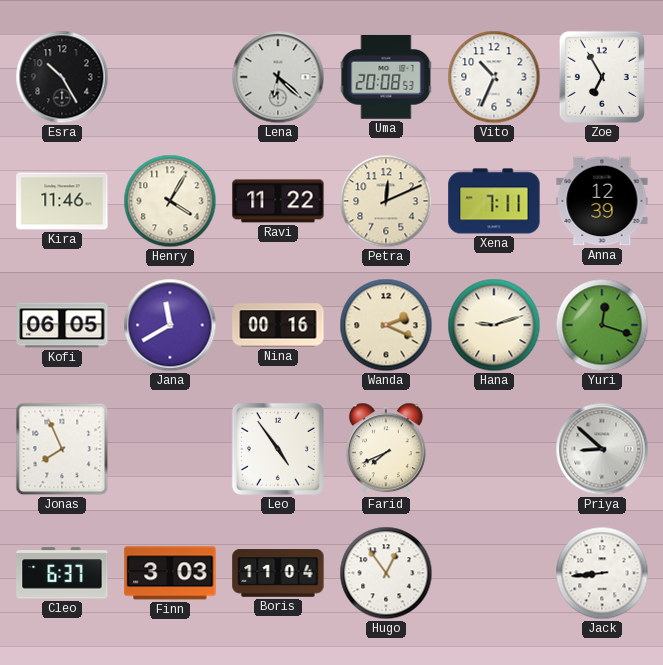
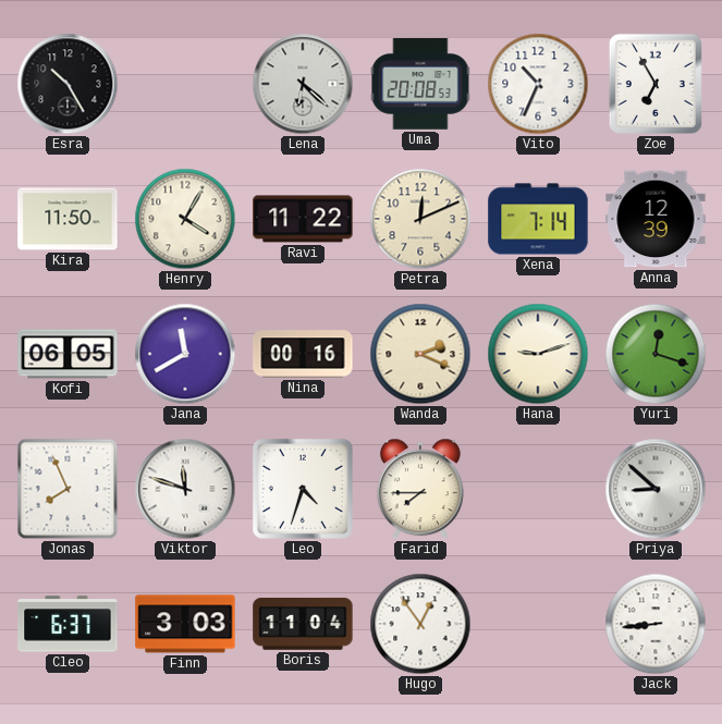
Kira: 11:46 -> 11:50
Xena: 7:11 -> 7:14
Viktor: none -> 11:48
Leo: 4:54 -> 4:33
Farid: 7:41 -> 7:45
